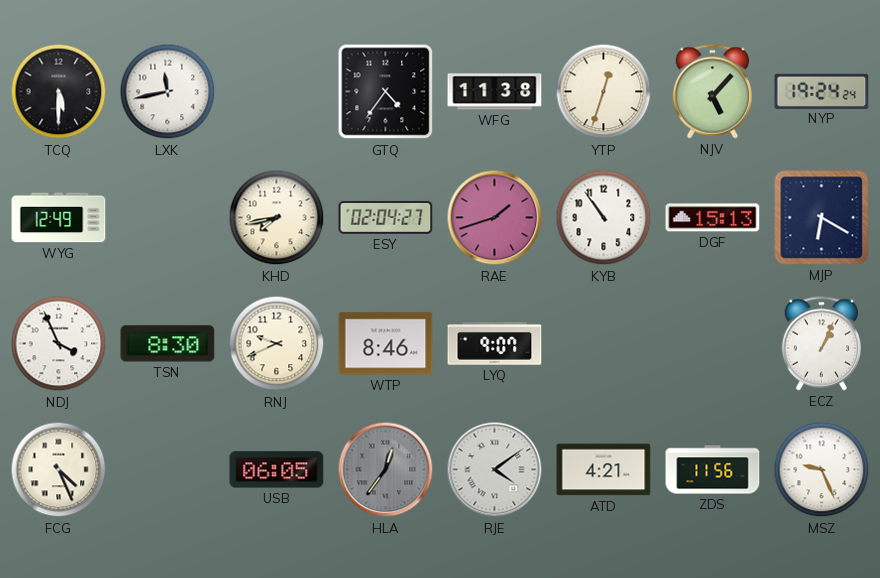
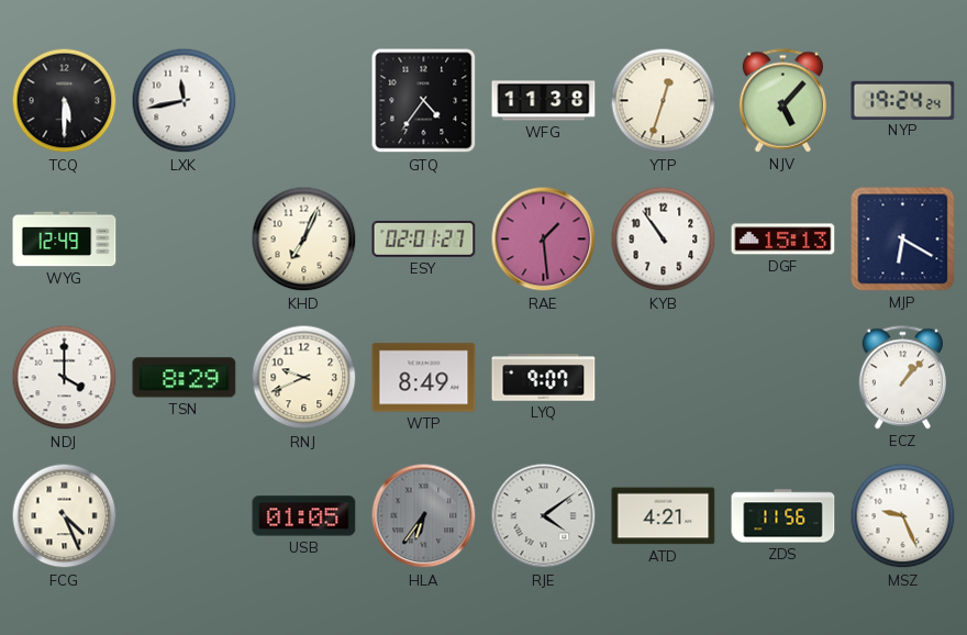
KHD: 7:43 -> 7:04
ESY: 02:04 -> 02:01
RAE: 1:42 -> 1:29
NDJ: 3:56 -> 4:00
TSN: 8:30 -> 8:29
WTP: 8:46 -> 8:49
ECZ: 1:04 -> 1:07
USB: 06:05 -> 01:05
HLA: 12:36 -> 6:36
